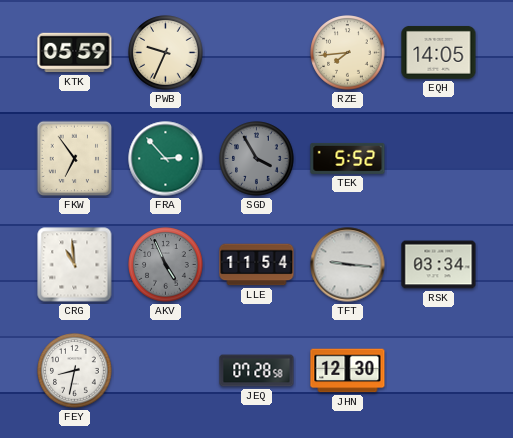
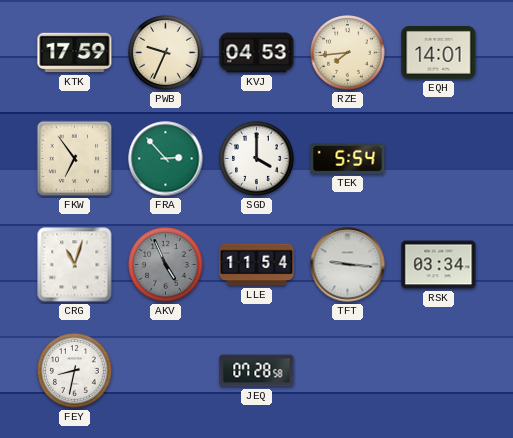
KTK: 05:59 -> 17:59
KVJ: none -> 04:53
EQH: 14:05 -> 14:01
SGD: 3:55 -> 4:00
SGD dial: grey -> white
TEK: 5:52 -> 5:54
CRG: 10:59 -> 11:03
JHN: 12:30 -> none
